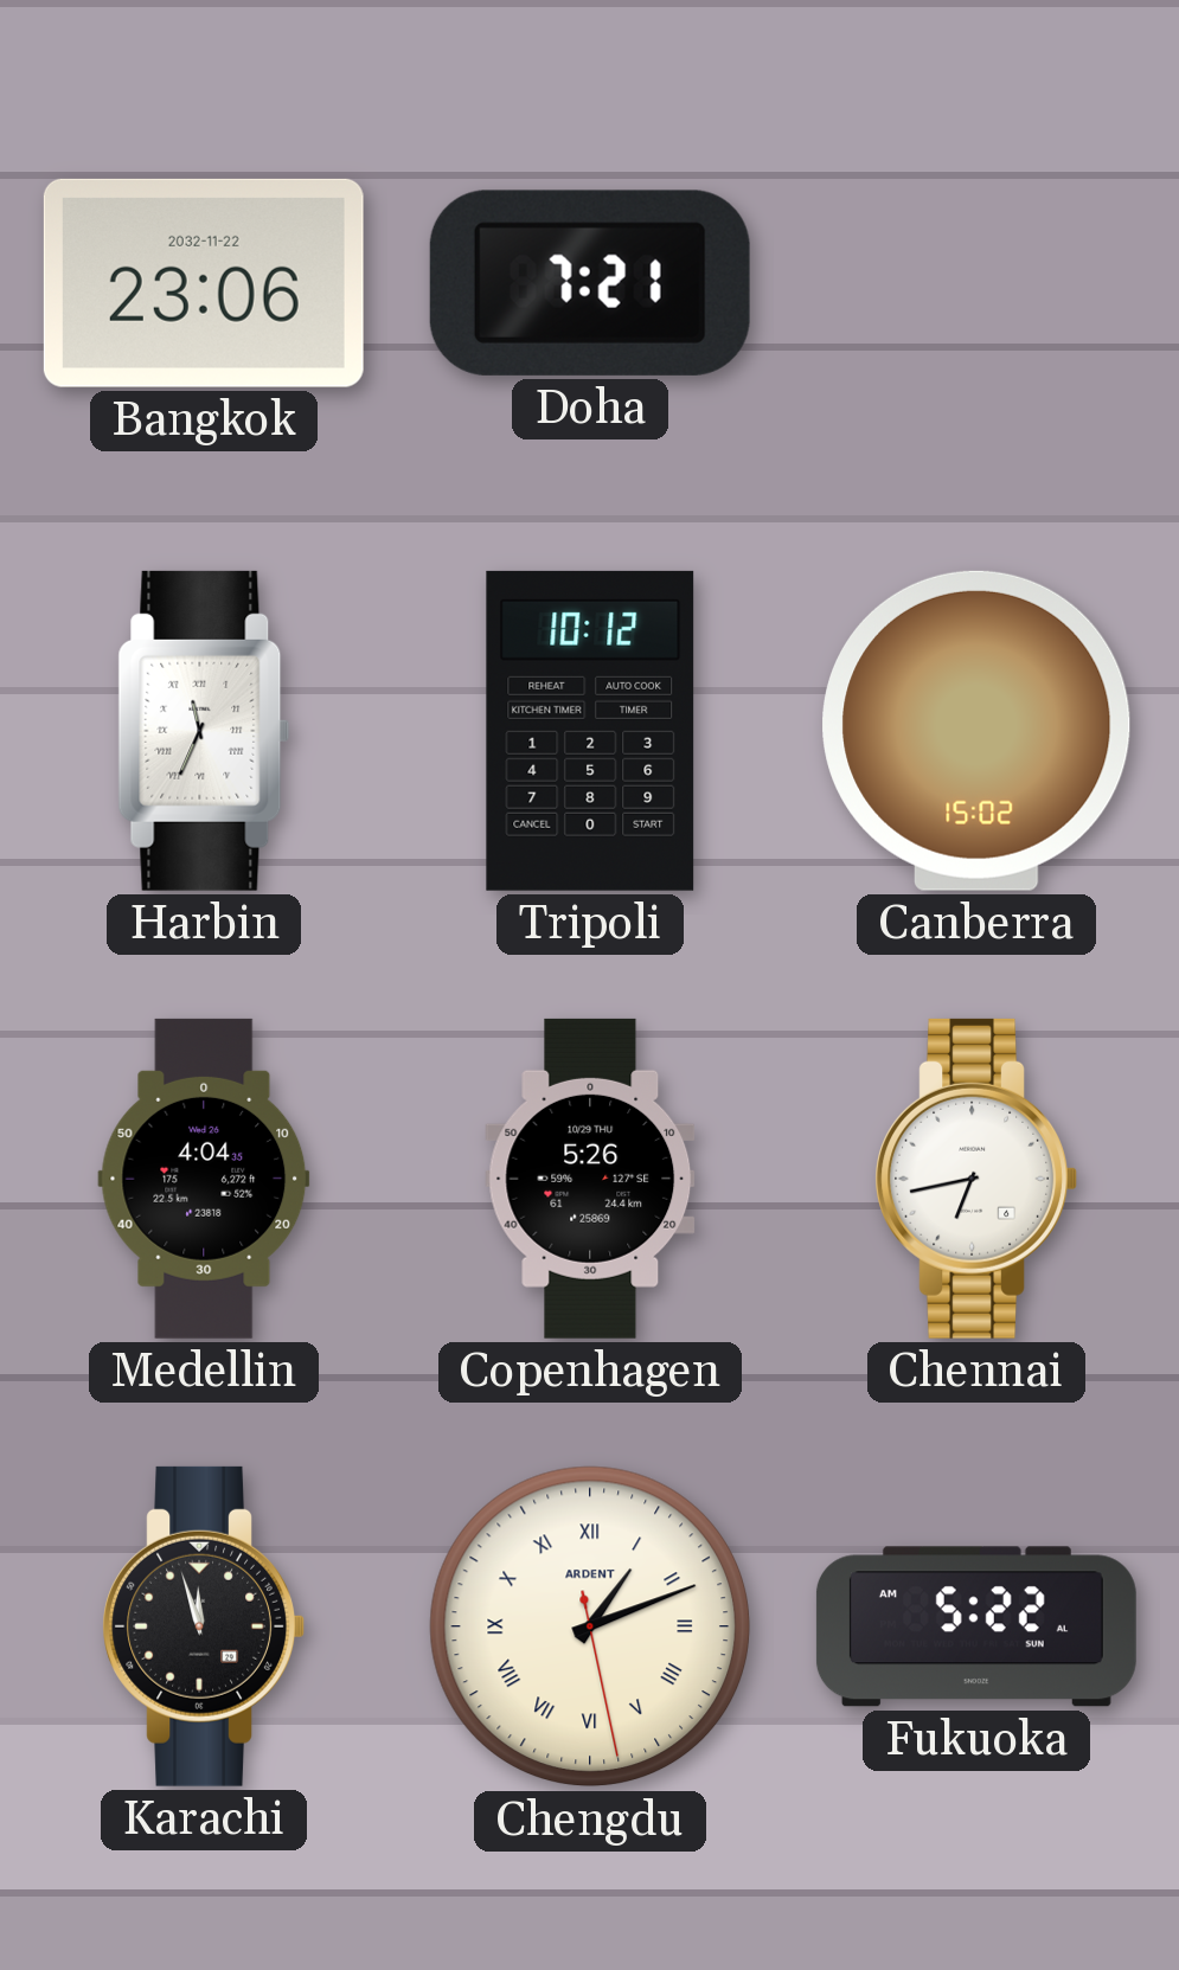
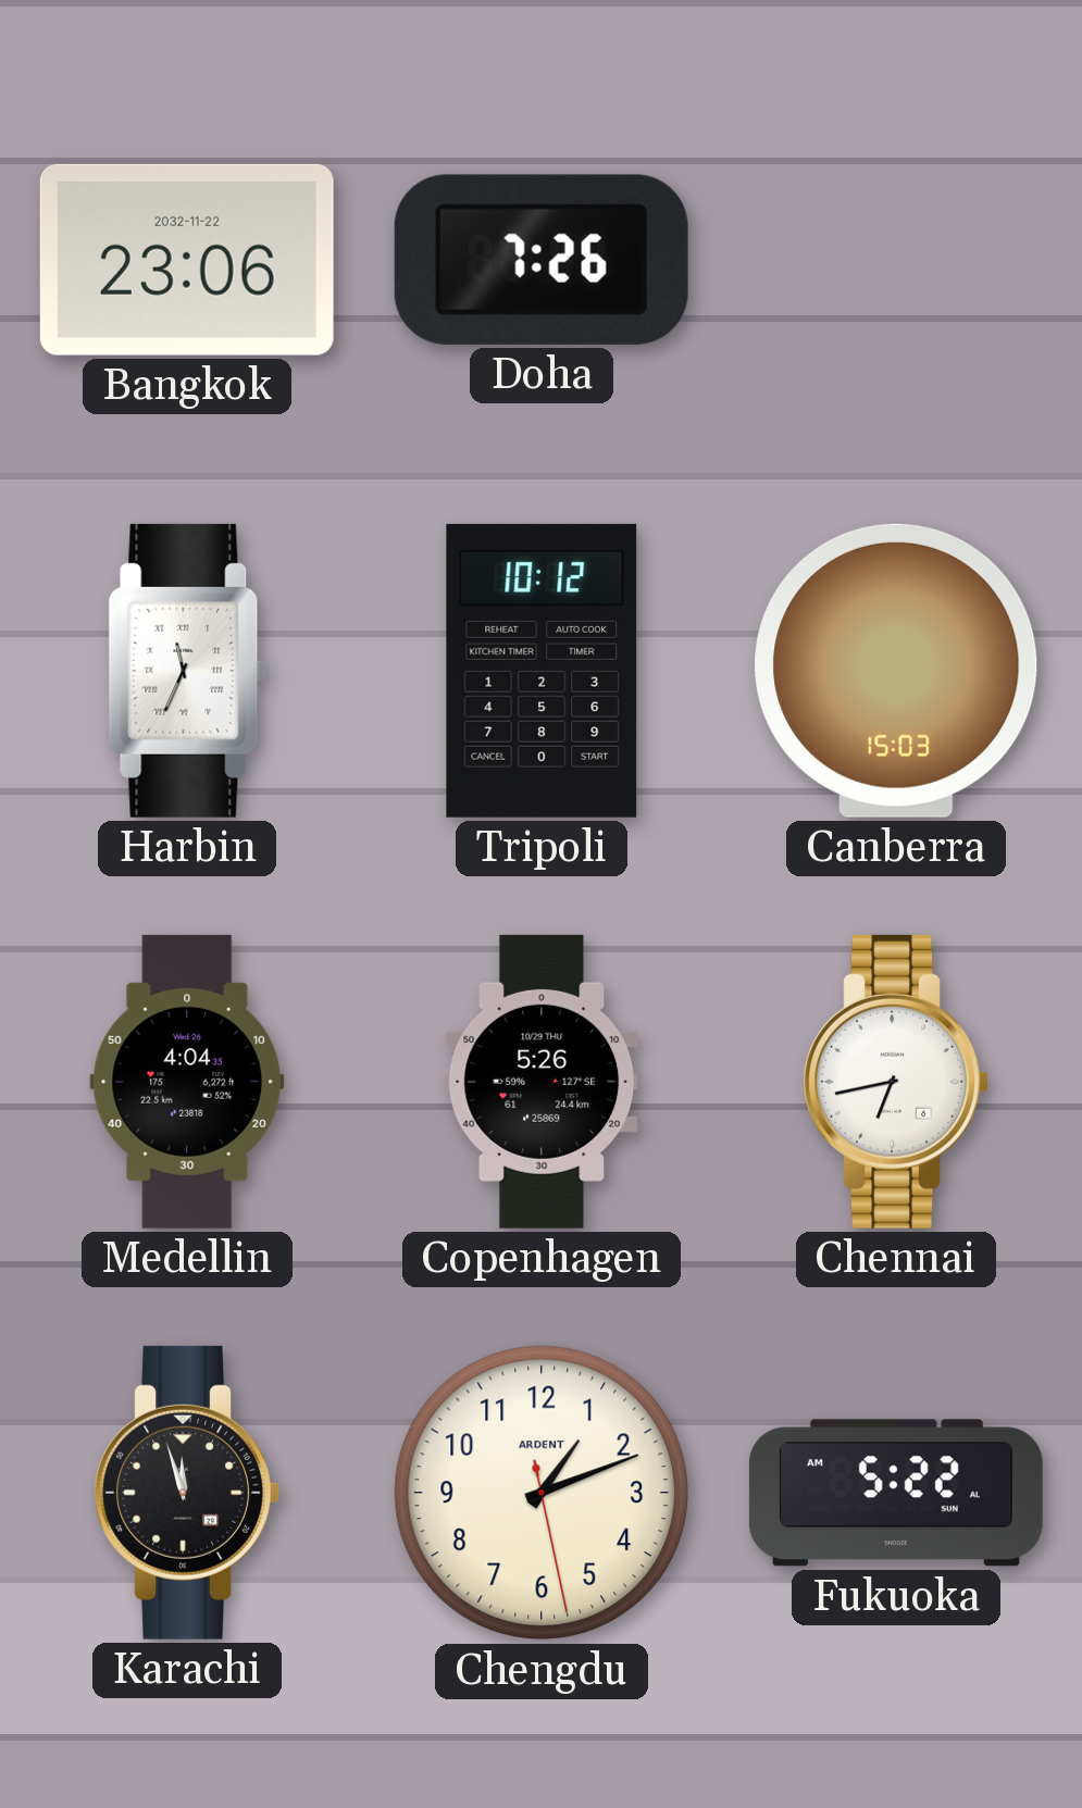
Doha: 7:21 -> 7:26
Canberra: 15:02 -> 15:03
Chengdu numerals: Roman -> Arabic
